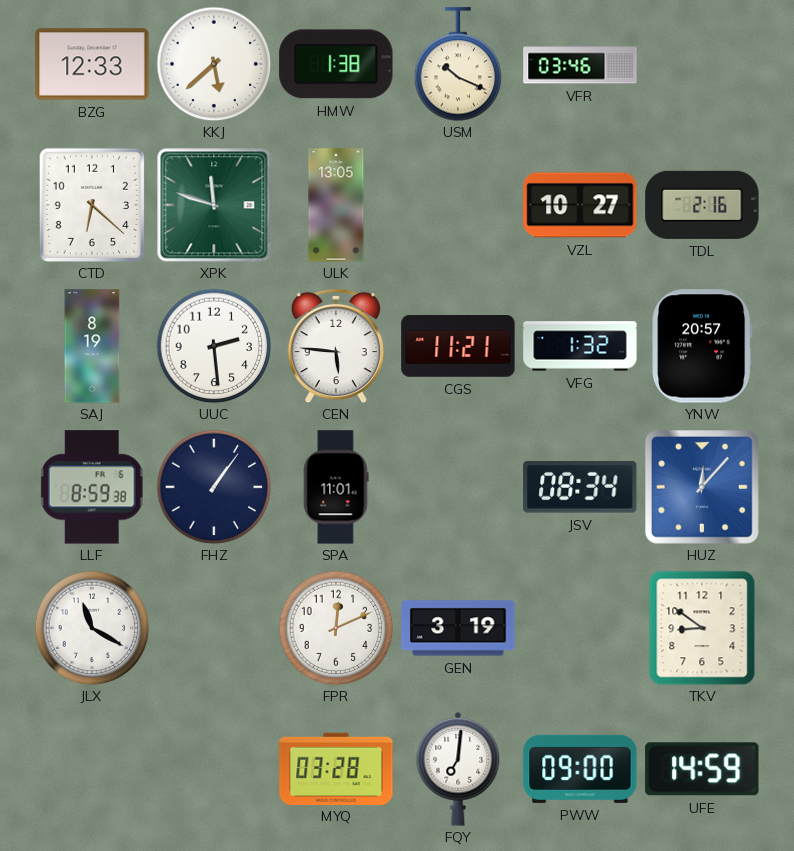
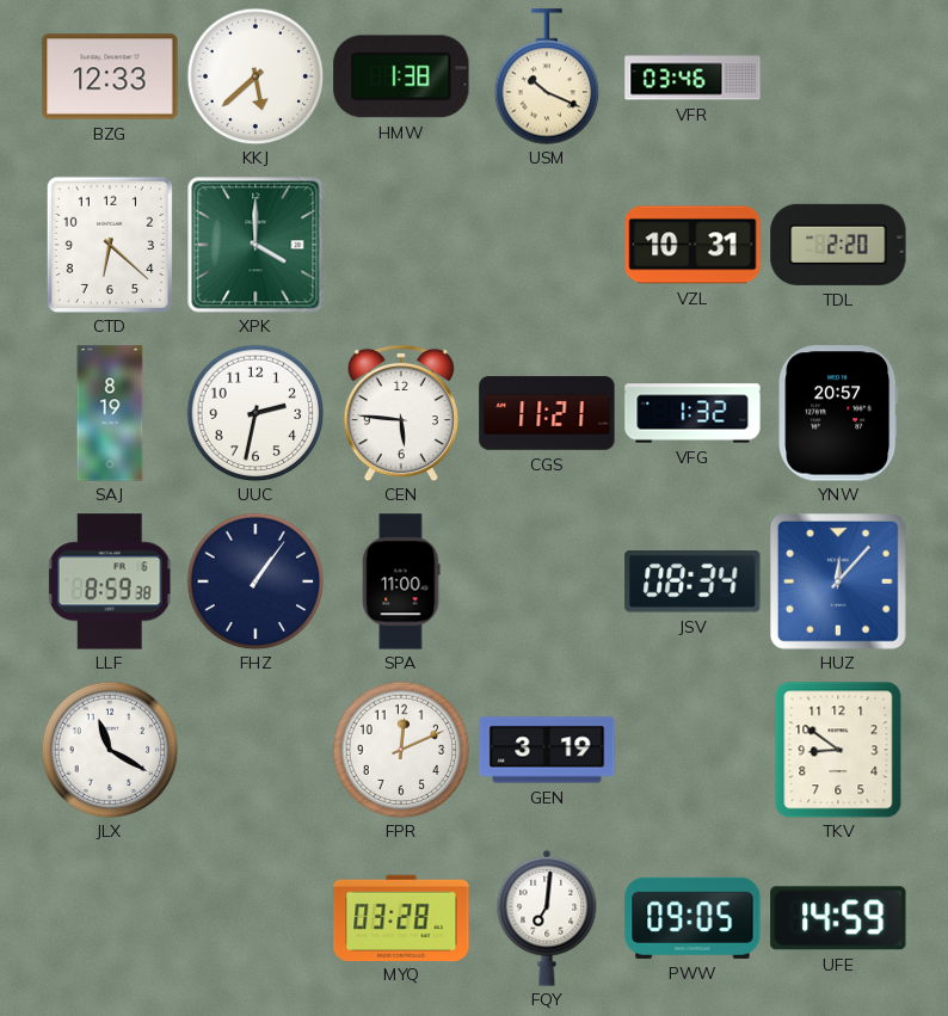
XPK: 11:48 -> 4:00
ULK: 13:05 -> none
VZL: 10:27 -> 10:31
TDL: 2:16 -> 2:20
UUC: 2:29 -> 2:32
SPA: 11:01 -> 11:00
PWW: 09:00 -> 09:05
